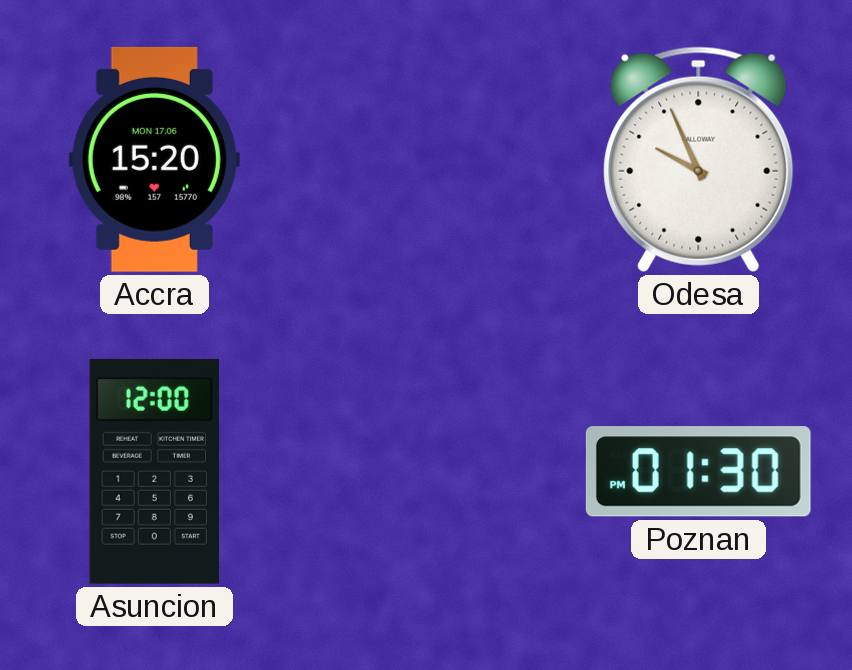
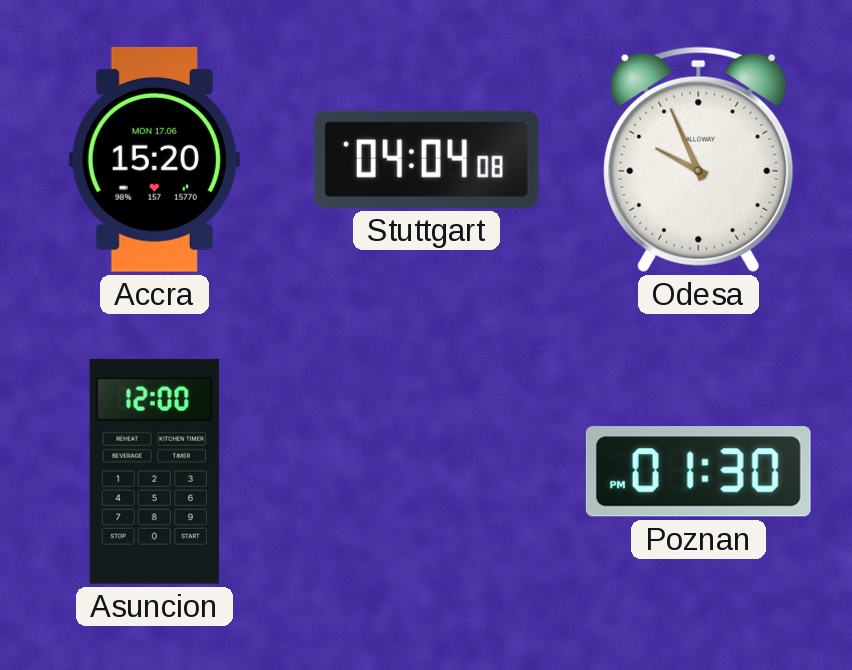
Stuttgart: none -> 04:04
